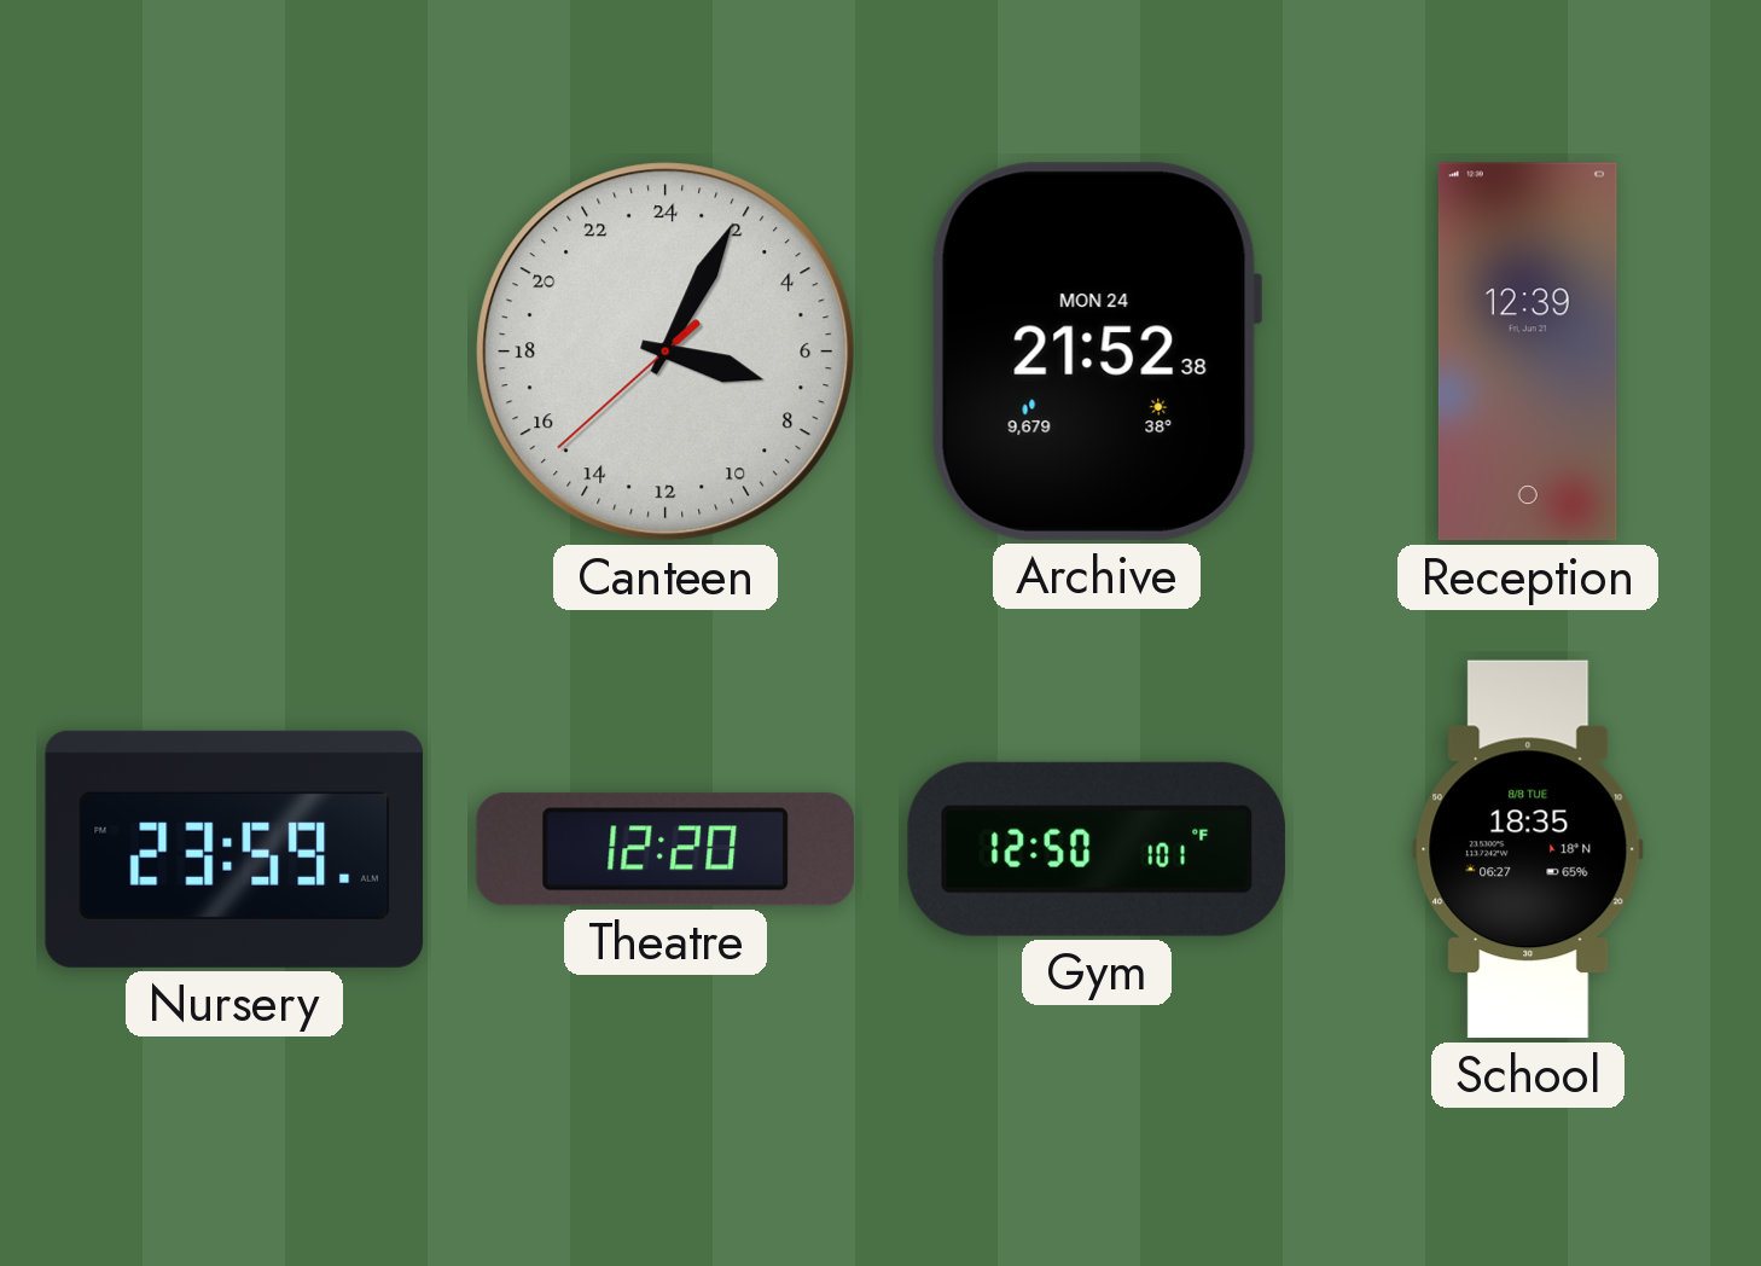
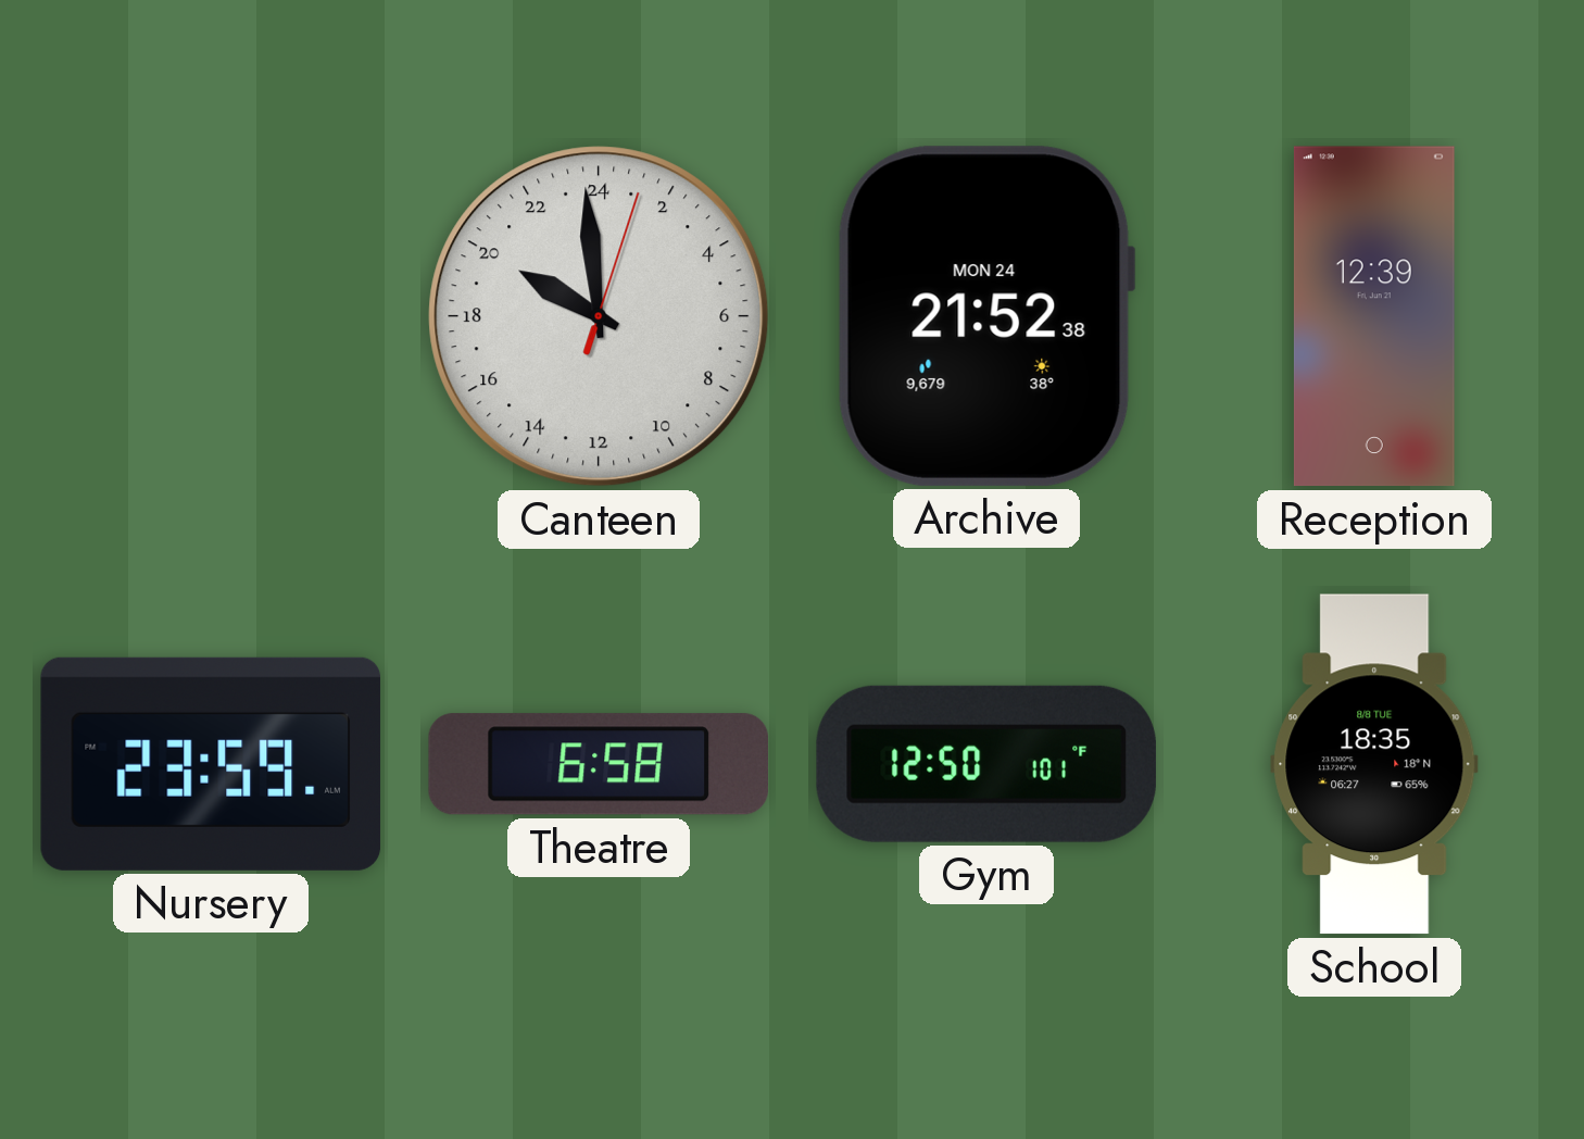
Canteen: 7:04 -> 19:59
Theatre: 12:20 -> 6:58
